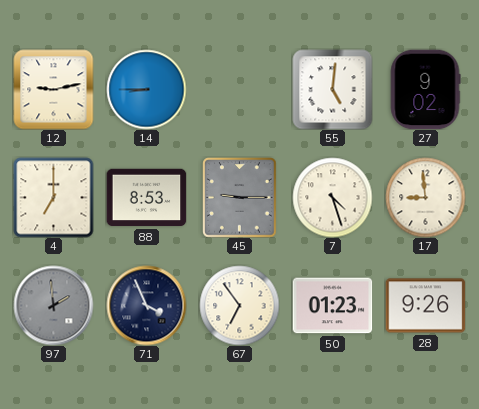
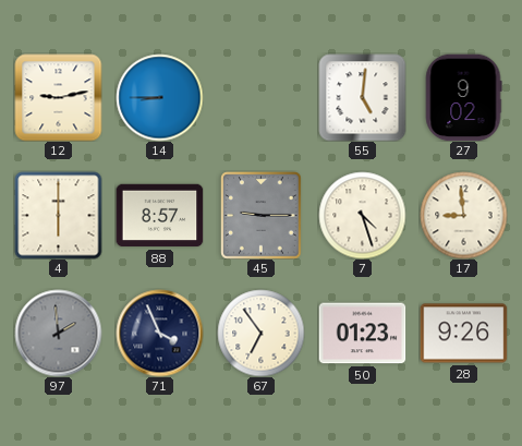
4: 7:00 -> 6:00
88: 8:53 -> 8:57
